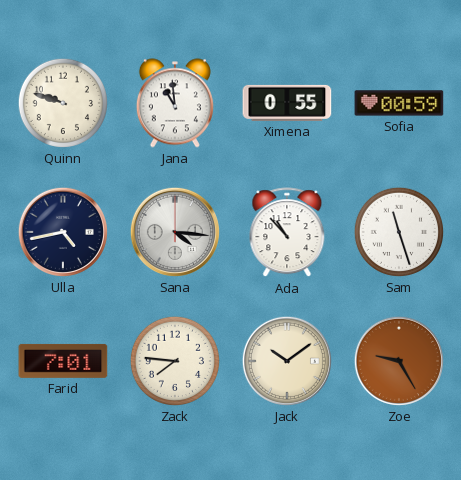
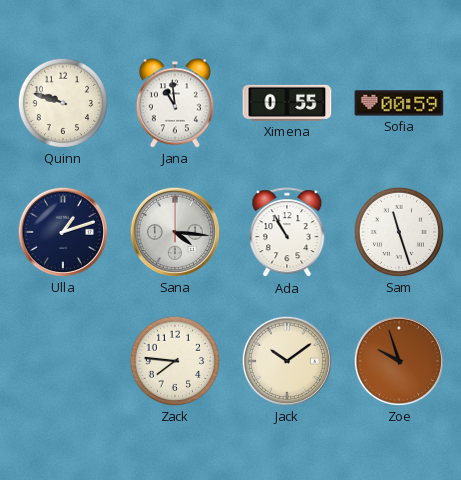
Ulla: 4:43 -> 1:12
Ada: 10:53 -> 10:55
Farid: 7:01 -> none
Zoe: 9:25 -> 9:57
